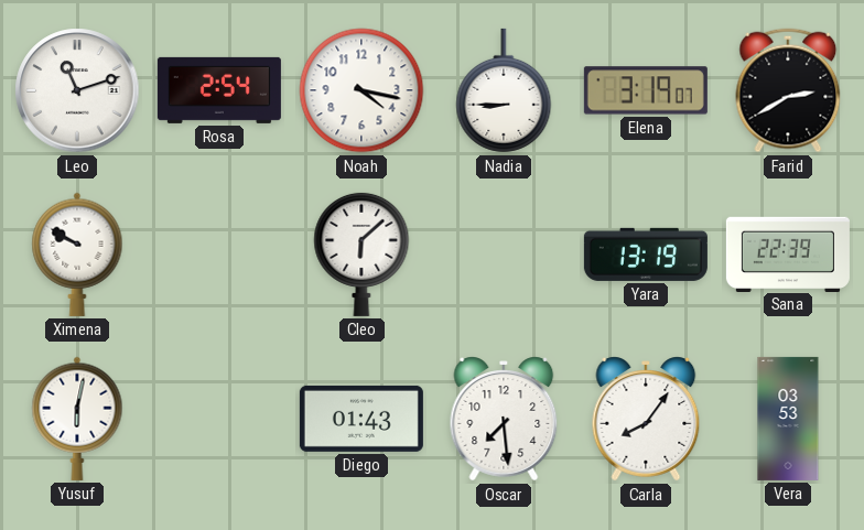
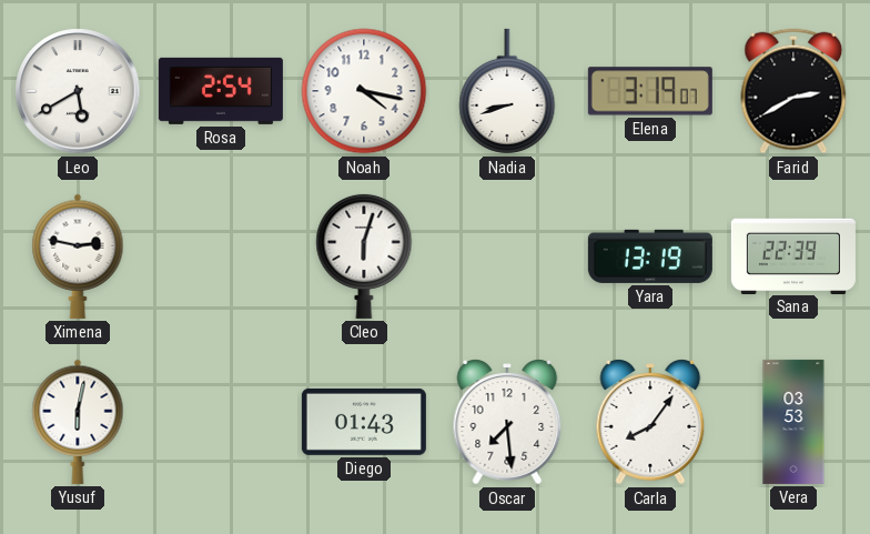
Leo: 11:12 -> 5:40
Nadia: 8:45 -> 8:42
Ximena: 9:50 -> 2:47
Cleo: 6:08 -> 6:03
